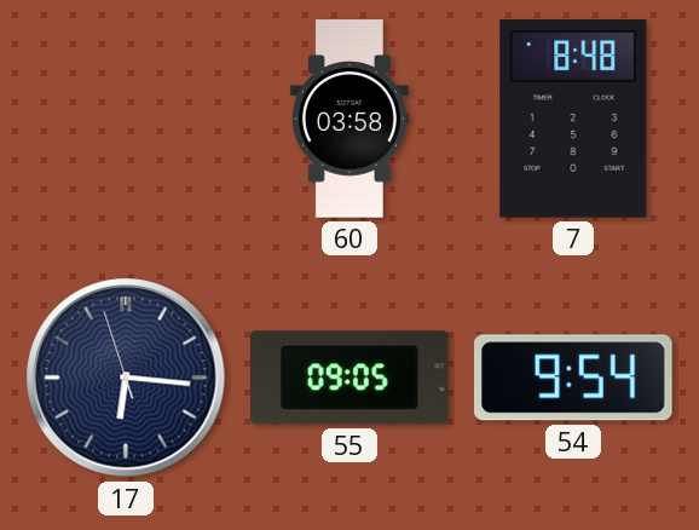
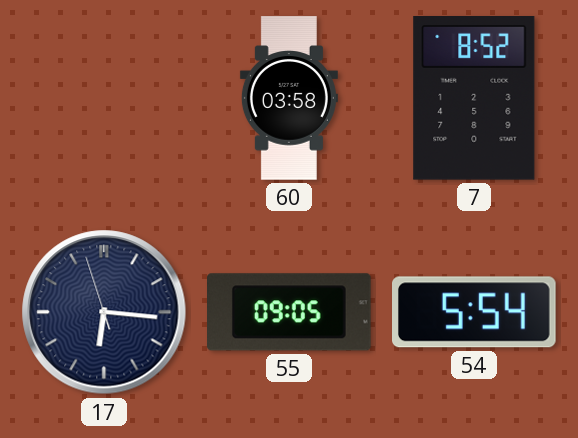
7: 8:48 -> 8:52
54: 9:54 -> 5:54
